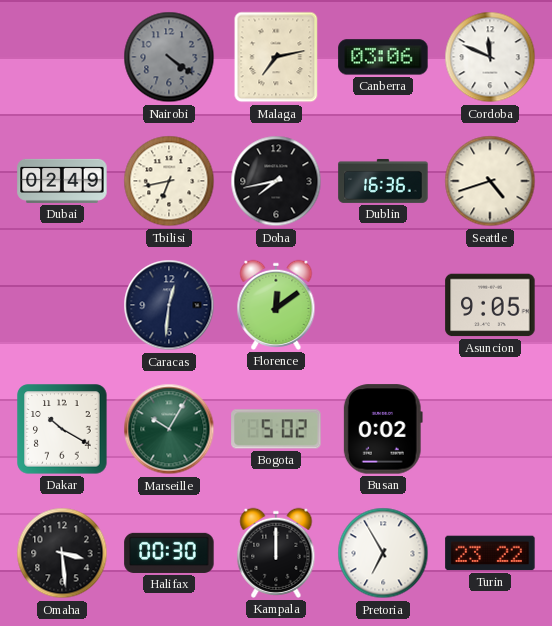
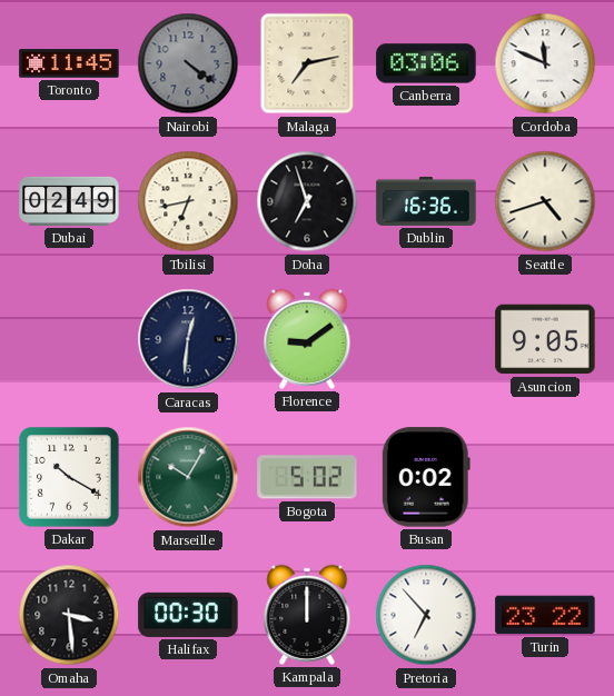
Toronto: none -> 11:45
Doha: 7:43 -> 6:57
Florence: 12:09 -> 9:09
Pretoria: 6:55 -> 6:53
